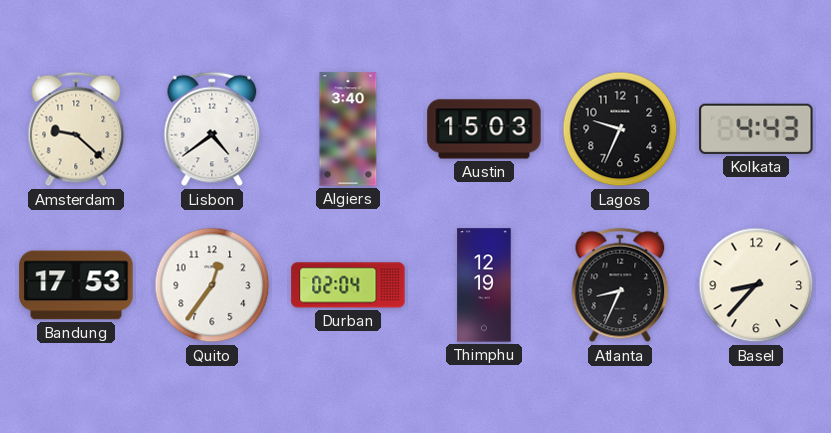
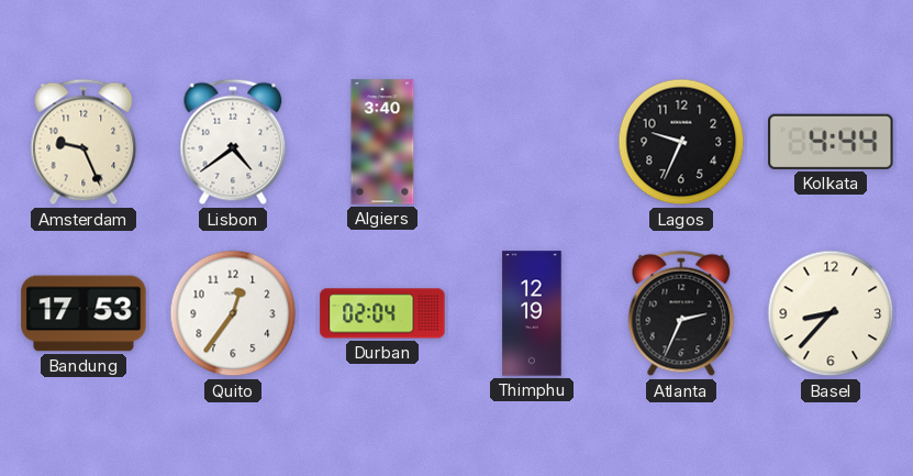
Amsterdam: 9:22 -> 9:26
Austin: 15:03 -> none
Kolkata: 4:43 -> 4:44
Atlanta: 8:34 -> 2:34
